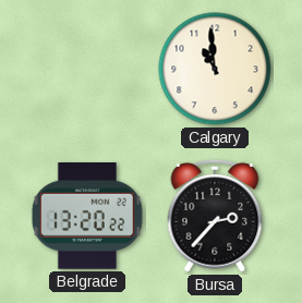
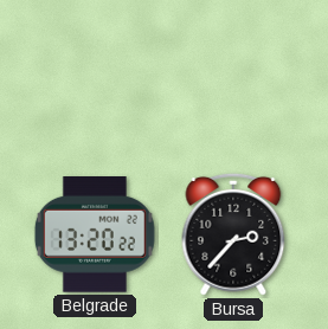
Calgary: 10:59 -> none
